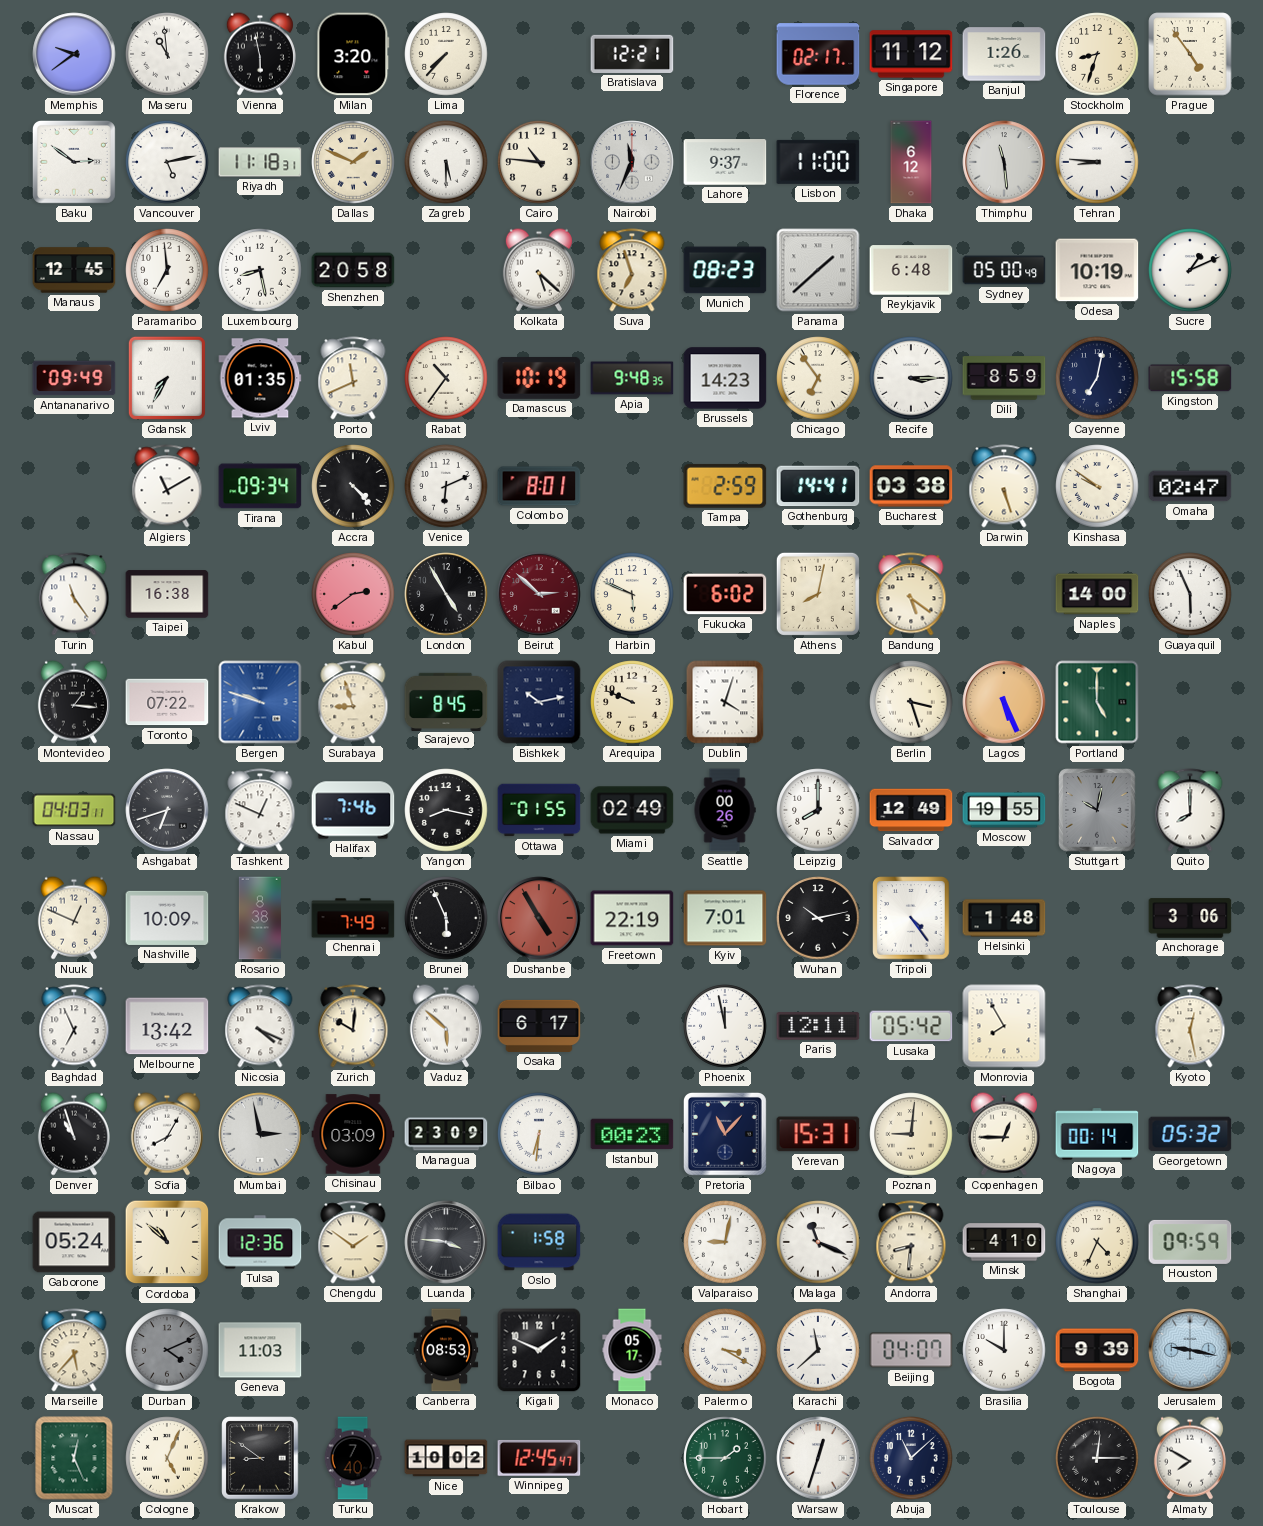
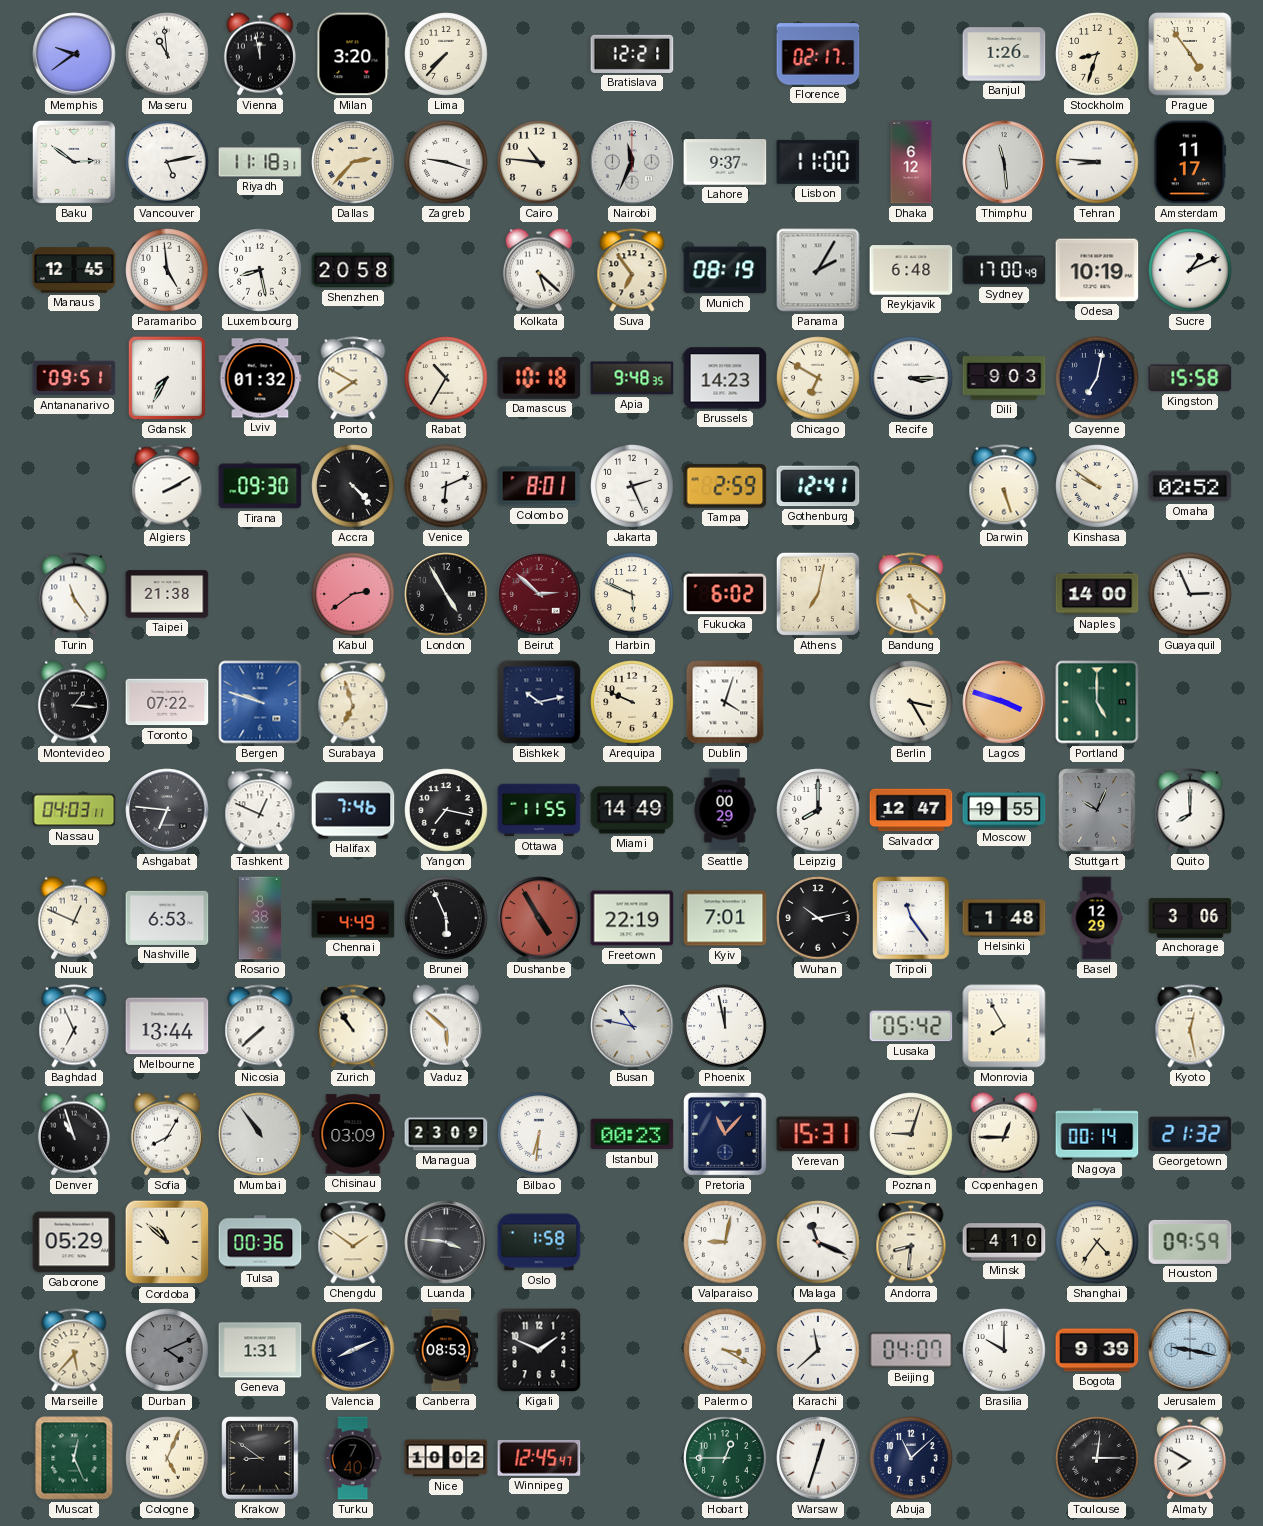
Vienna: 5:58 -> 11:58
Singapore: 11:12 -> none
Dallas: 1:49 -> 2:37
Zagreb: 5:30 -> 9:18
Amsterdam: none -> 11:17
Paramaribo: 6:59 -> 4:59
Suva: 6:57 -> 6:54
Munich: 08:23 -> 08:19
Panama: 1:38 -> 2:05
Sydney: 05:00 -> 17:00
Antananarivo: 09:49 -> 09:51
Lviv: 01:35 -> 01:32
Porto: 11:41 -> 7:50
Rabat: 10:36 -> 10:35
Damascus: 10:19 -> 10:18
Chicago: 6:54 -> 6:50
Dili: 8:59 -> 9:03
Algiers: 11:10 -> 2:10
Tirana: 09:34 -> 09:30
Jakarta: none -> 2:26
Gothenburg: 14:41 -> 12:41
Bucharest: 03:38 -> none
Omaha: 02:47 -> 02:52
Taipei: 16:38 -> 21:38
Athens: 8:02 -> 7:02
Guayaquil: 5:56 -> 2:56
Surabaya: 8:57 -> 6:57
Sarajevo: 8:45 -> none
Berlin: 3:27 -> 3:25
Lagos: 5:26 -> 3:48
Ashgabat: 6:42 -> 6:46
Yangon: 8:17 -> 7:17
Ottawa: 01:55 -> 11:55
Miami: 02:49 -> 14:49
Seattle: 00:26 -> 00:29
Salvador: 12:49 -> 12:47
Stuttgart: 10:02 -> 10:04
Nashville: 10:09 -> 6:53
Chennai: 7:49 -> 4:49
Tripoli: 4:24 -> 11:24
Basel: none -> 12:29
Melbourne: 13:42 -> 13:44
Nicosia: 4:19 -> 7:38
Zurich: 10:01 -> 10:54
Osaka: 6:17 -> none
Busan: none -> 10:47
Paris: 12:11 -> none
Mumbai: 2:58 -> 10:54
Poznan: 9:01 -> 9:03
Georgetown: 05:32 -> 21:32
Gaborone: 05:24 -> 05:29
Tulsa: 12:36 -> 00:36
Shanghai: 4:34 -> 4:36
Geneva: 11:03 -> 1:31
Valencia: none -> 8:11
Monaco: 05:17 -> none
Hobart: 1:45 -> 12:45
